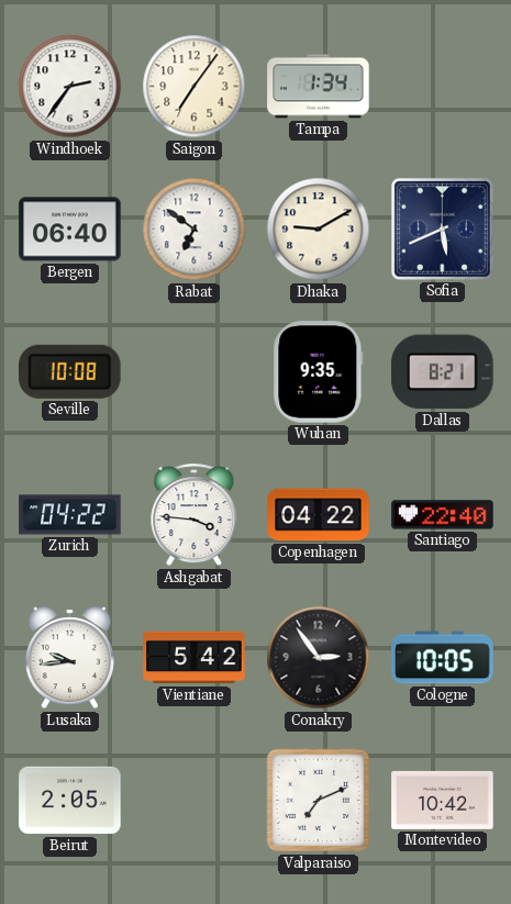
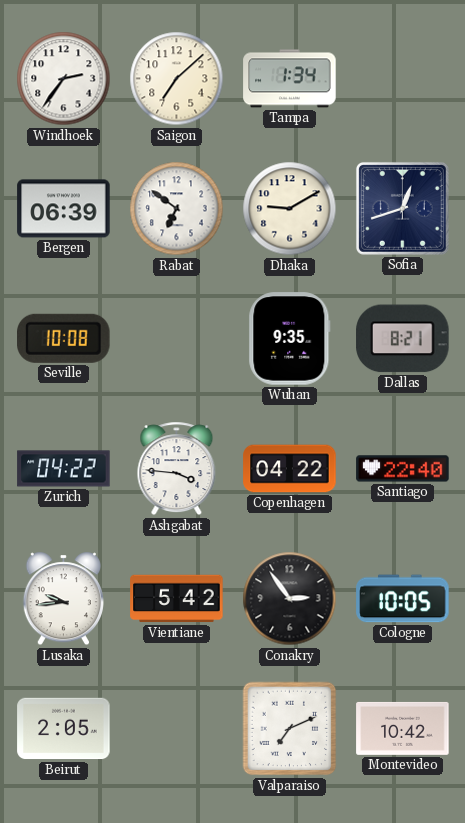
Saigon: 7:06 -> 7:08
Bergen: 06:40 -> 06:39
Sofia: 5:41 -> 12:42
